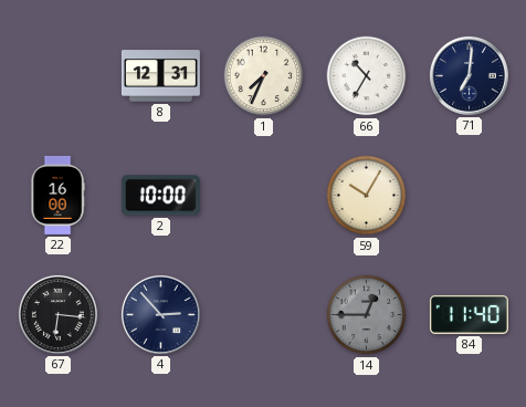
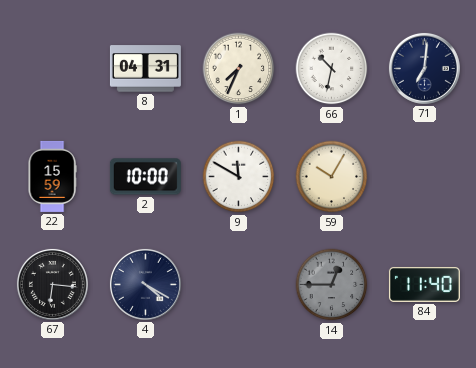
8: 12:31 -> 04:31
66: 10:35 -> 10:32
22: 16:00 -> 15:59
9: none -> 11:50
4: 2:53 -> 4:20
